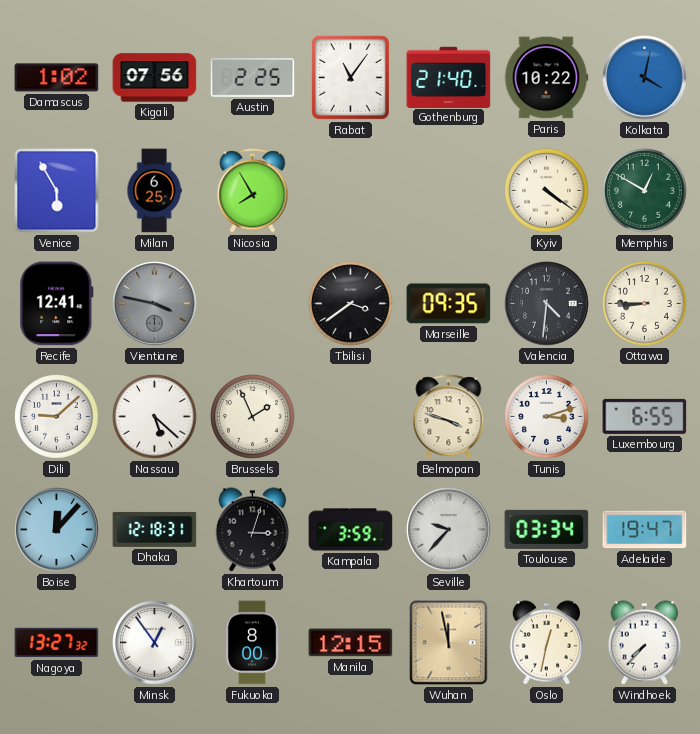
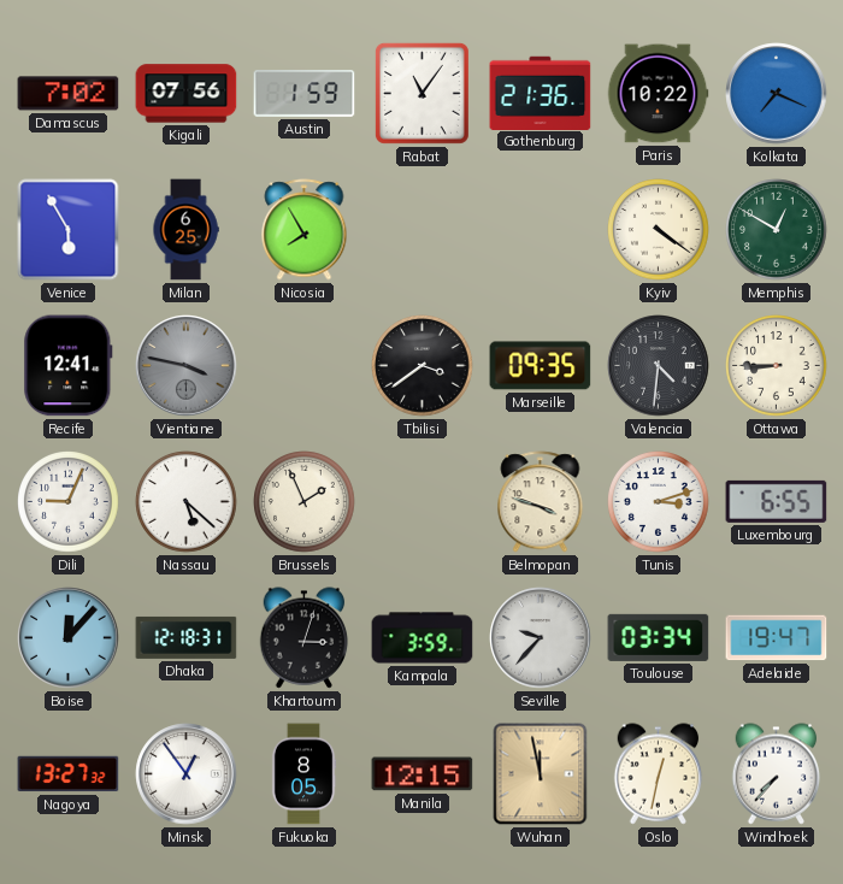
Damascus: 1:02 -> 7:02
Austin: 2:25 -> 1:59
Gothenburg: 21:40 -> 21:36
Kolkata: 4:02 -> 7:19
Dili: 9:08 -> 9:04
Fukuoka: 8:00 -> 8:05
